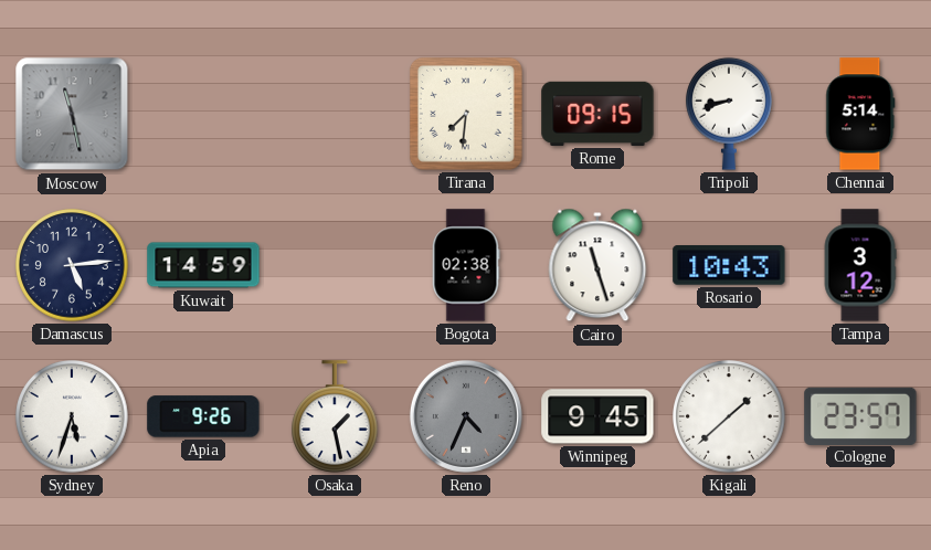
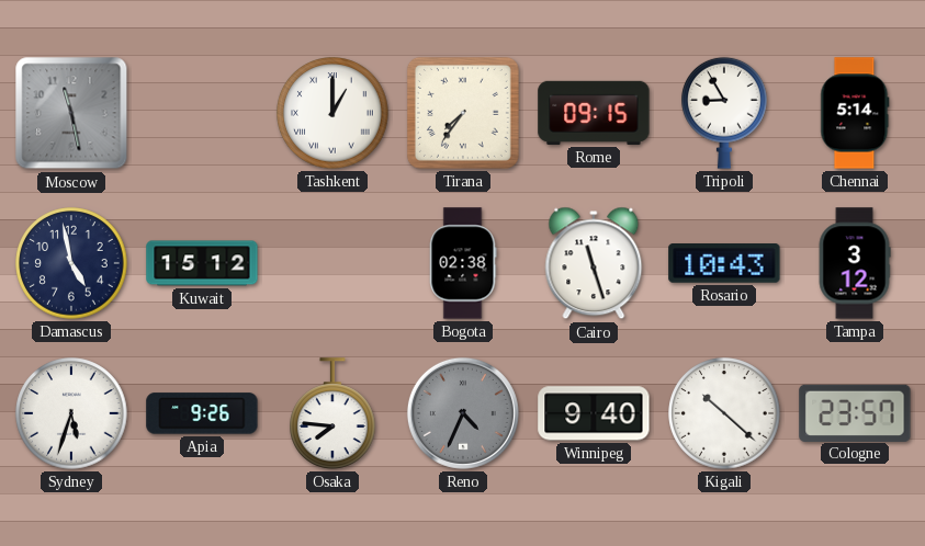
Tashkent: none -> 1:00
Tirana: 7:31 -> 7:36
Tripoli: 8:42 -> 8:55
Damascus: 5:14 -> 4:58
Kuwait: 14:59 -> 15:12
Osaka: 1:28 -> 7:46
Winnipeg: 9:45 -> 9:40
Kigali: 1:38 -> 10:22
